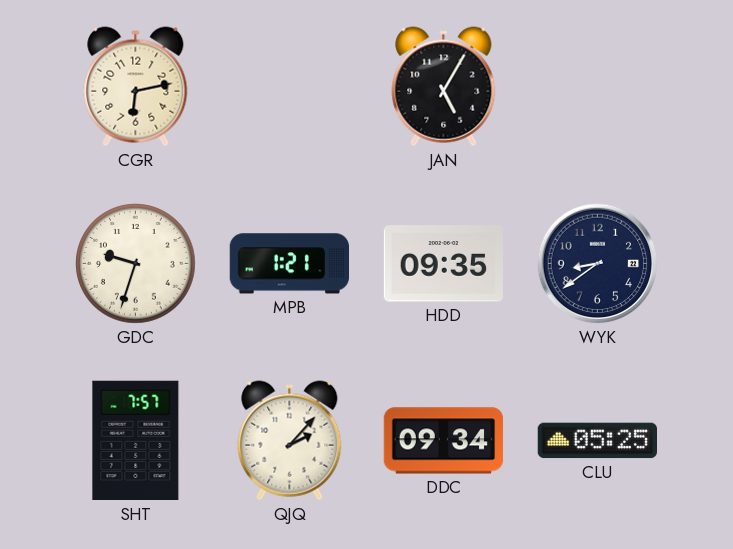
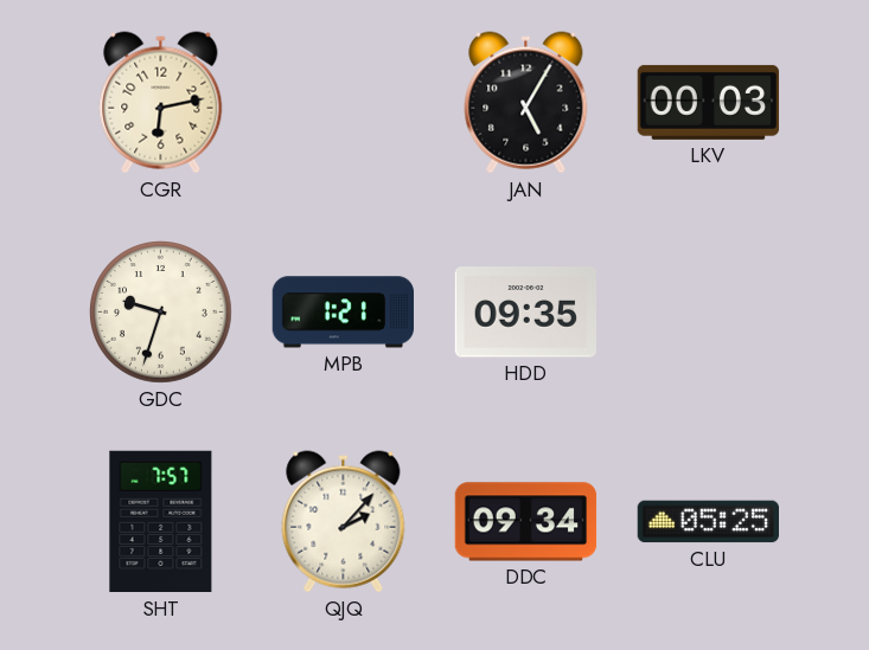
LKV: none -> 00:03
WYK: 8:39 -> none
